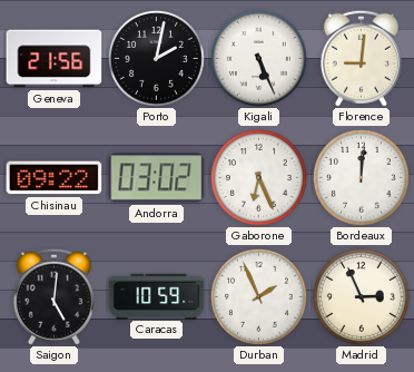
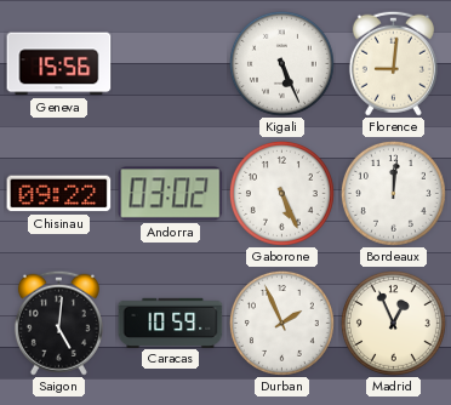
Geneva: 21:56 -> 15:56
Porto: 2:02 -> none
Gaborone: 6:26 -> 5:26
Madrid: 2:56 -> 12:56
